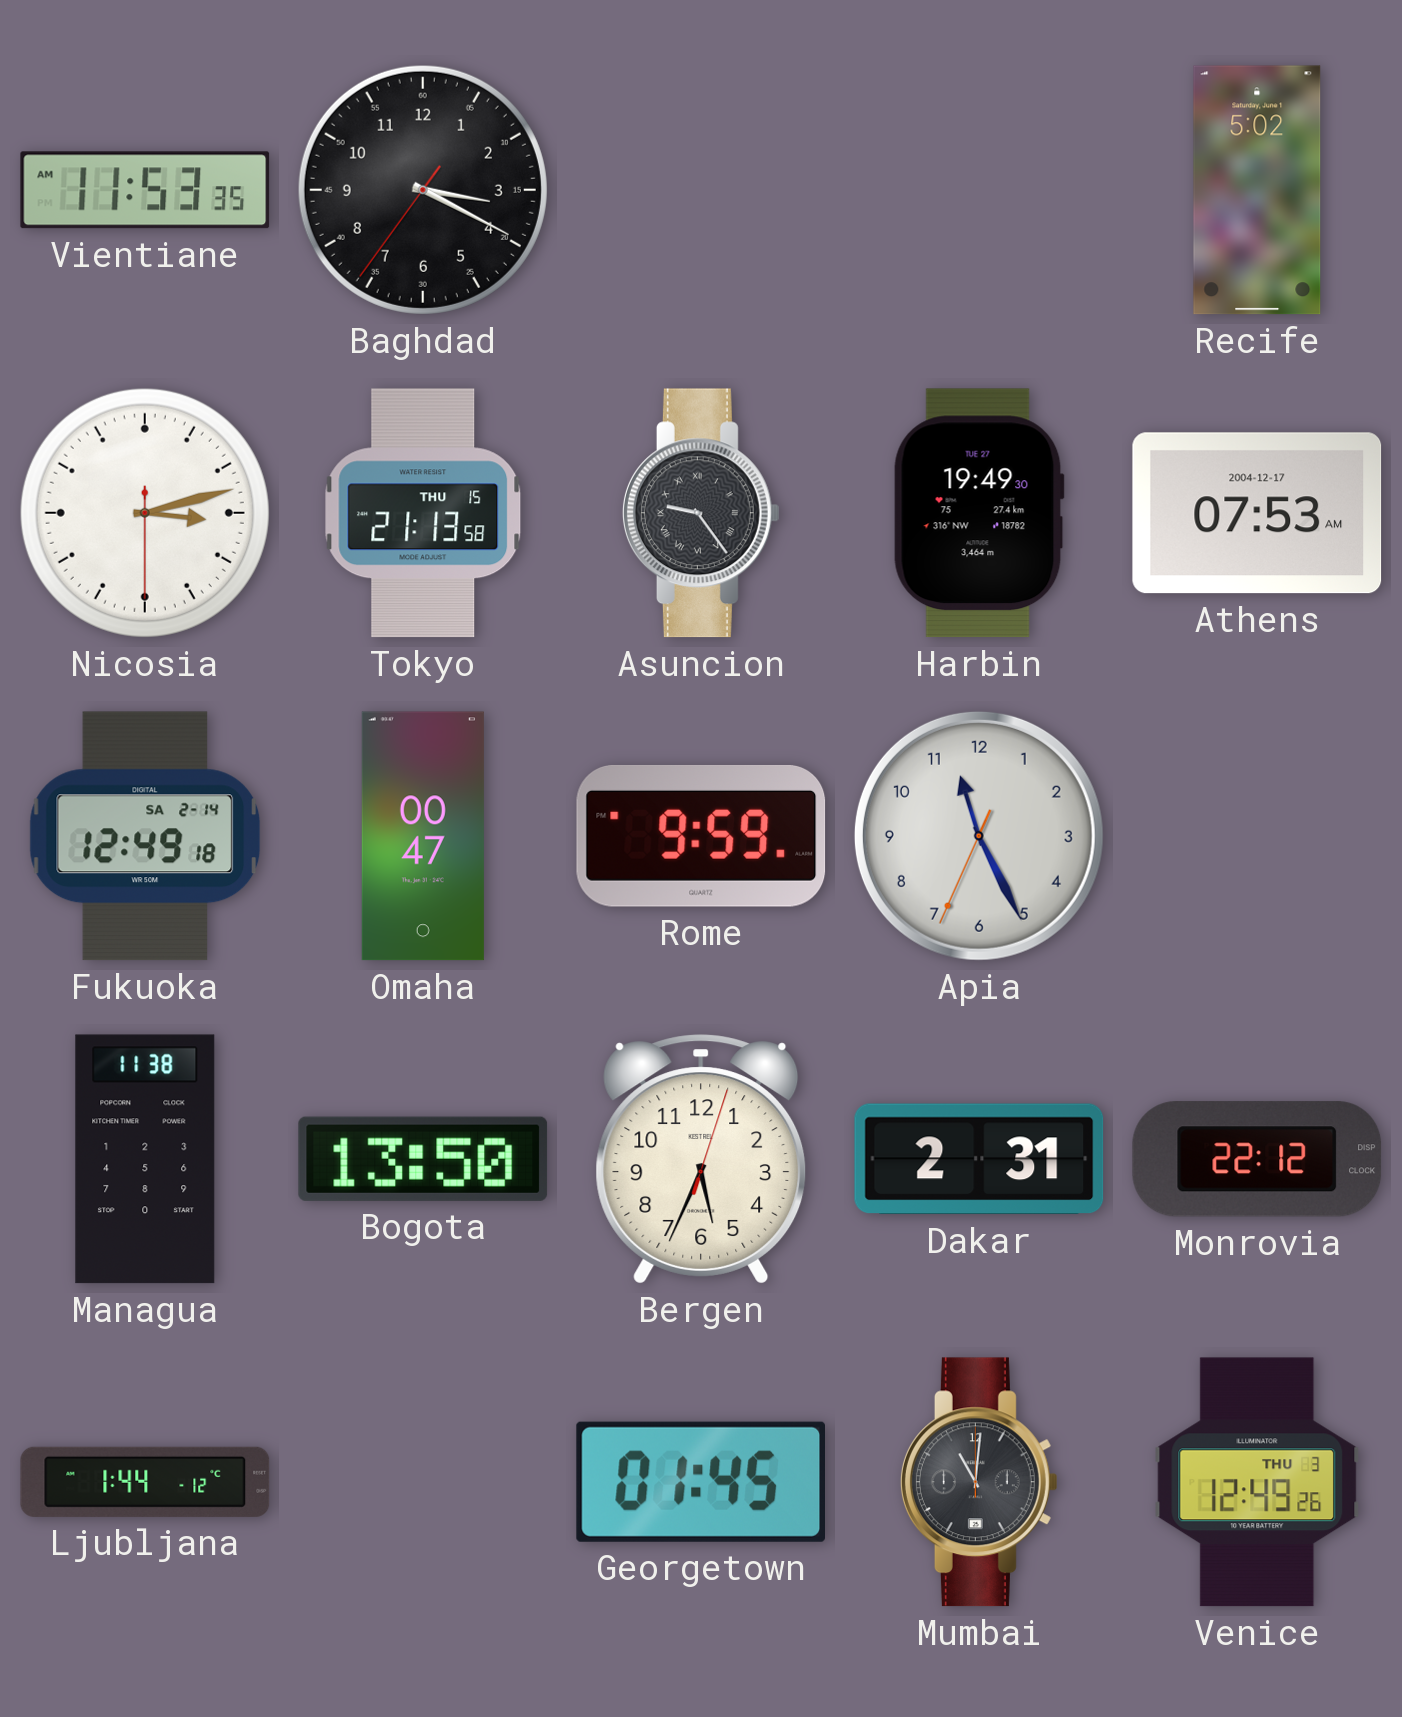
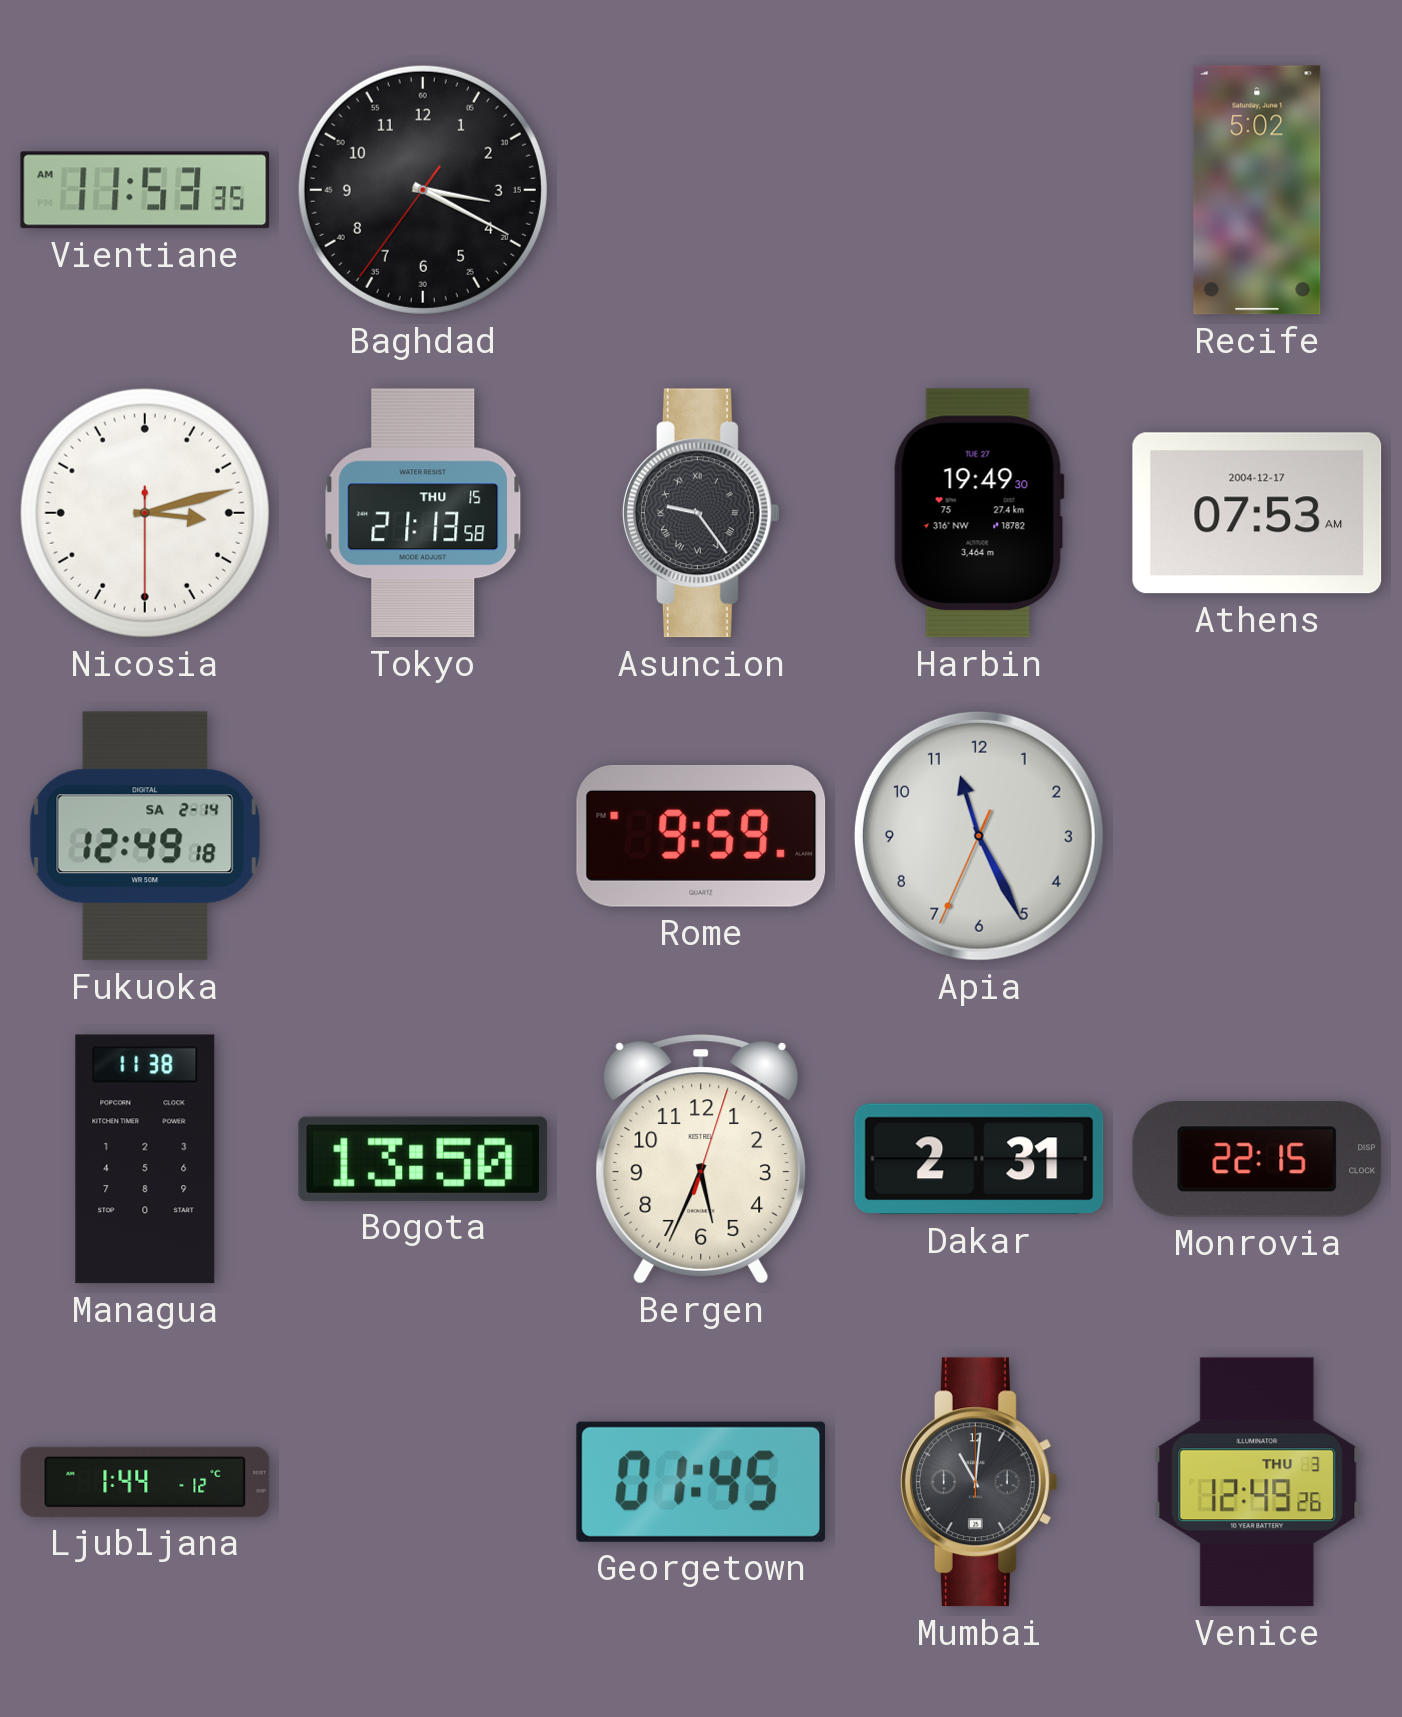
Omaha: 00:47 -> none
Monrovia: 22:12 -> 22:15
